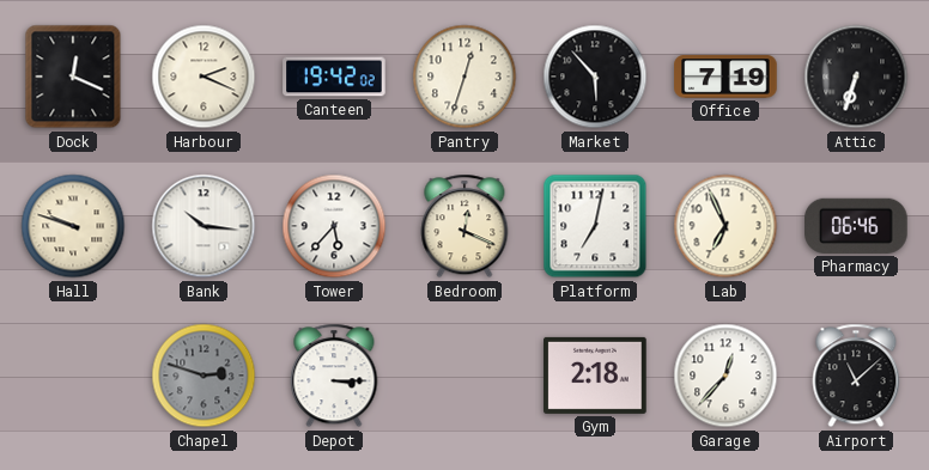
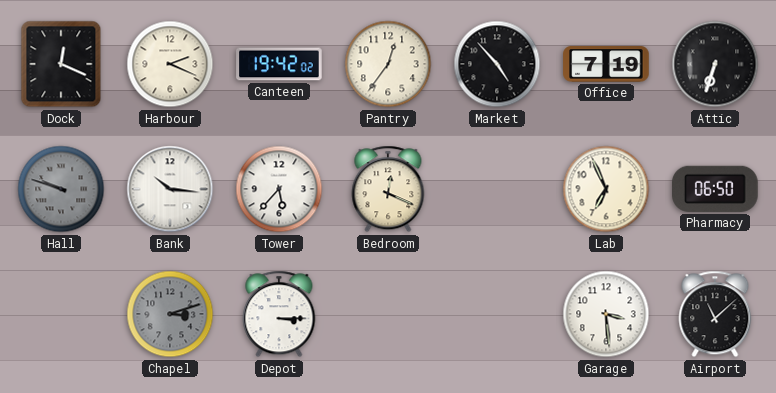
Pantry: 12:33 -> 12:36
Market: 5:53 -> 4:53
Hall dial: cream -> grey
Platform: 7:02 -> none
Pharmacy: 06:46 -> 06:50
Chapel: 2:48 -> 3:12
Gym: 2:18 -> none
Garage: 12:37 -> 3:29
